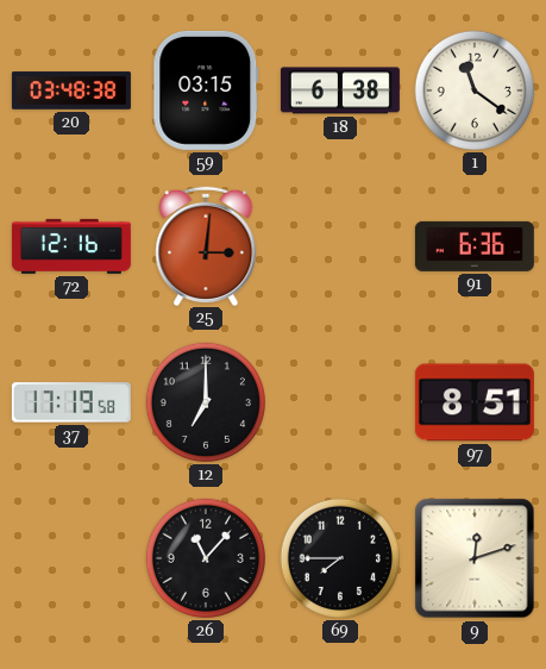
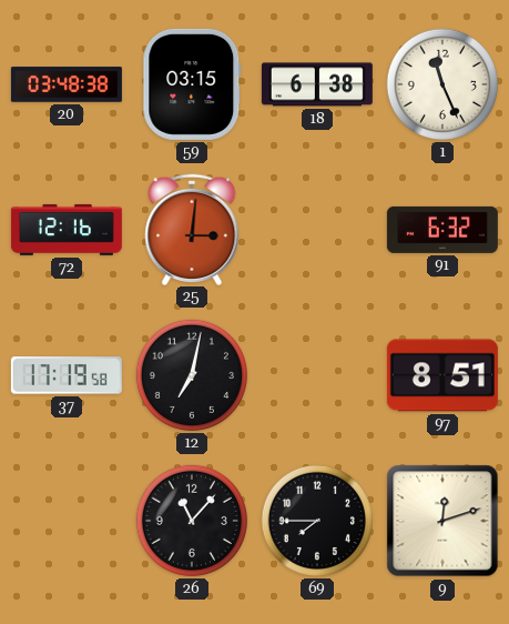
1: 11:21 -> 11:26
91: 6:36 -> 6:32
12: 7:00 -> 7:02
